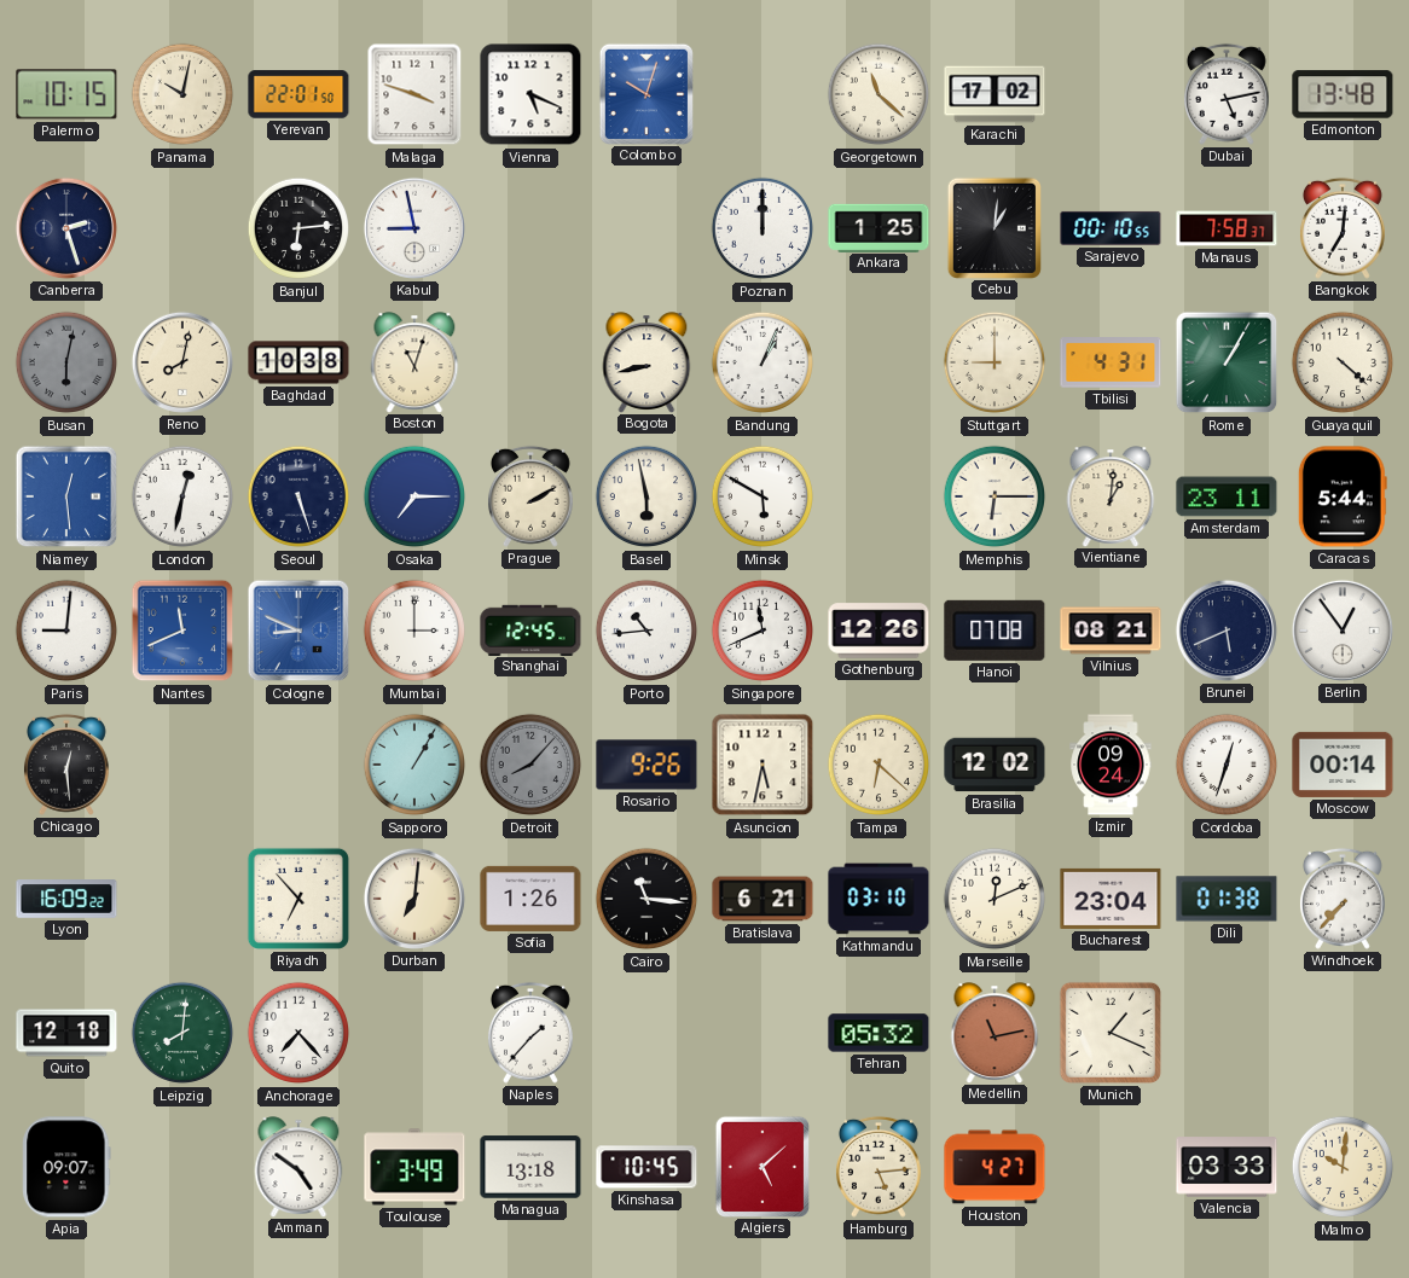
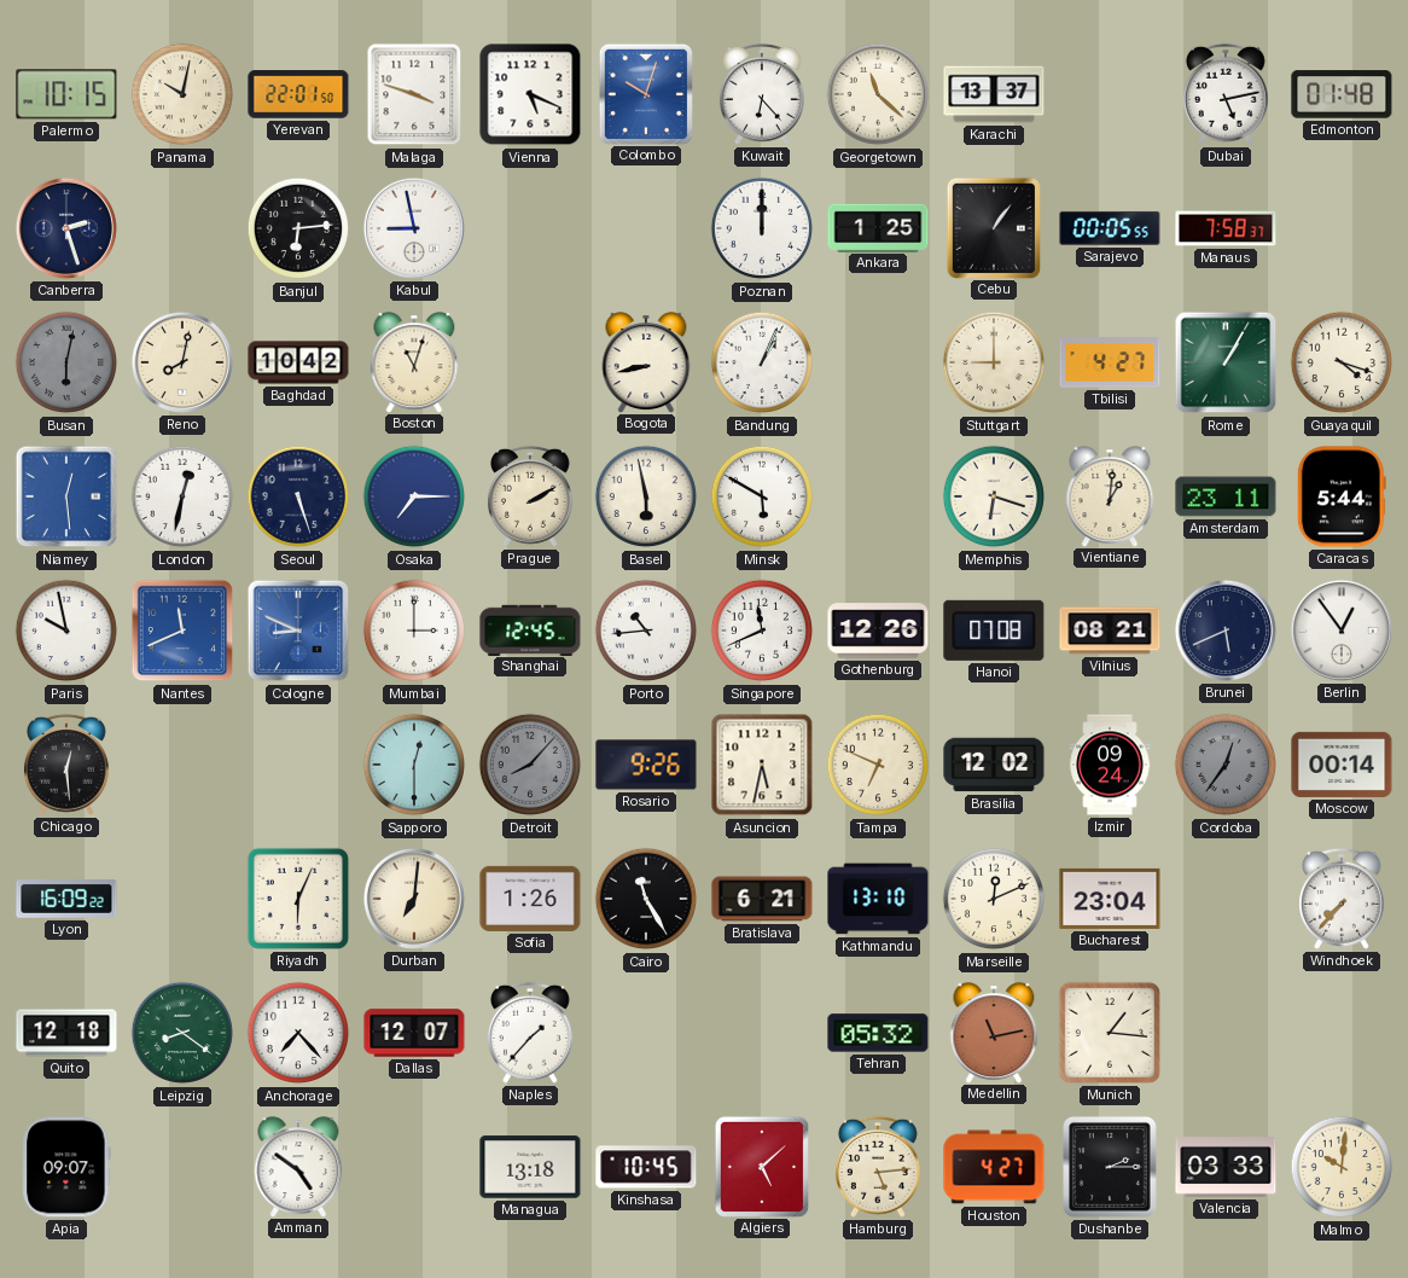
Kuwait: none -> 6:23
Karachi: 17:02 -> 13:37
Edmonton: 13:48 -> 01:48
Cebu: 1:01 -> 1:06
Sarajevo: 00:10 -> 00:05
Bangkok: 7:01 -> none
Baghdad: 10:38 -> 10:42
Tbilisi: 4:31 -> 4:27
Guayaquil: 4:22 -> 4:18
Memphis: 6:15 -> 6:18
Paris: 9:01 -> 9:58
Sapporo: 1:05 -> 12:30
Tampa: 6:22 -> 6:49
Cordoba: 12:33 -> 12:36
Cordoba dial: white -> grey
Riyadh: 6:53 -> 6:04
Cairo: 11:16 -> 11:25
Kathmandu: 03:10 -> 13:10
Dili: 01:38 -> none
Leipzig: 8:01 -> 8:21
Dallas: none -> 12:07
Munich: 1:19 -> 1:16
Toulouse: 3:49 -> none
Dushanbe: none -> 2:15
